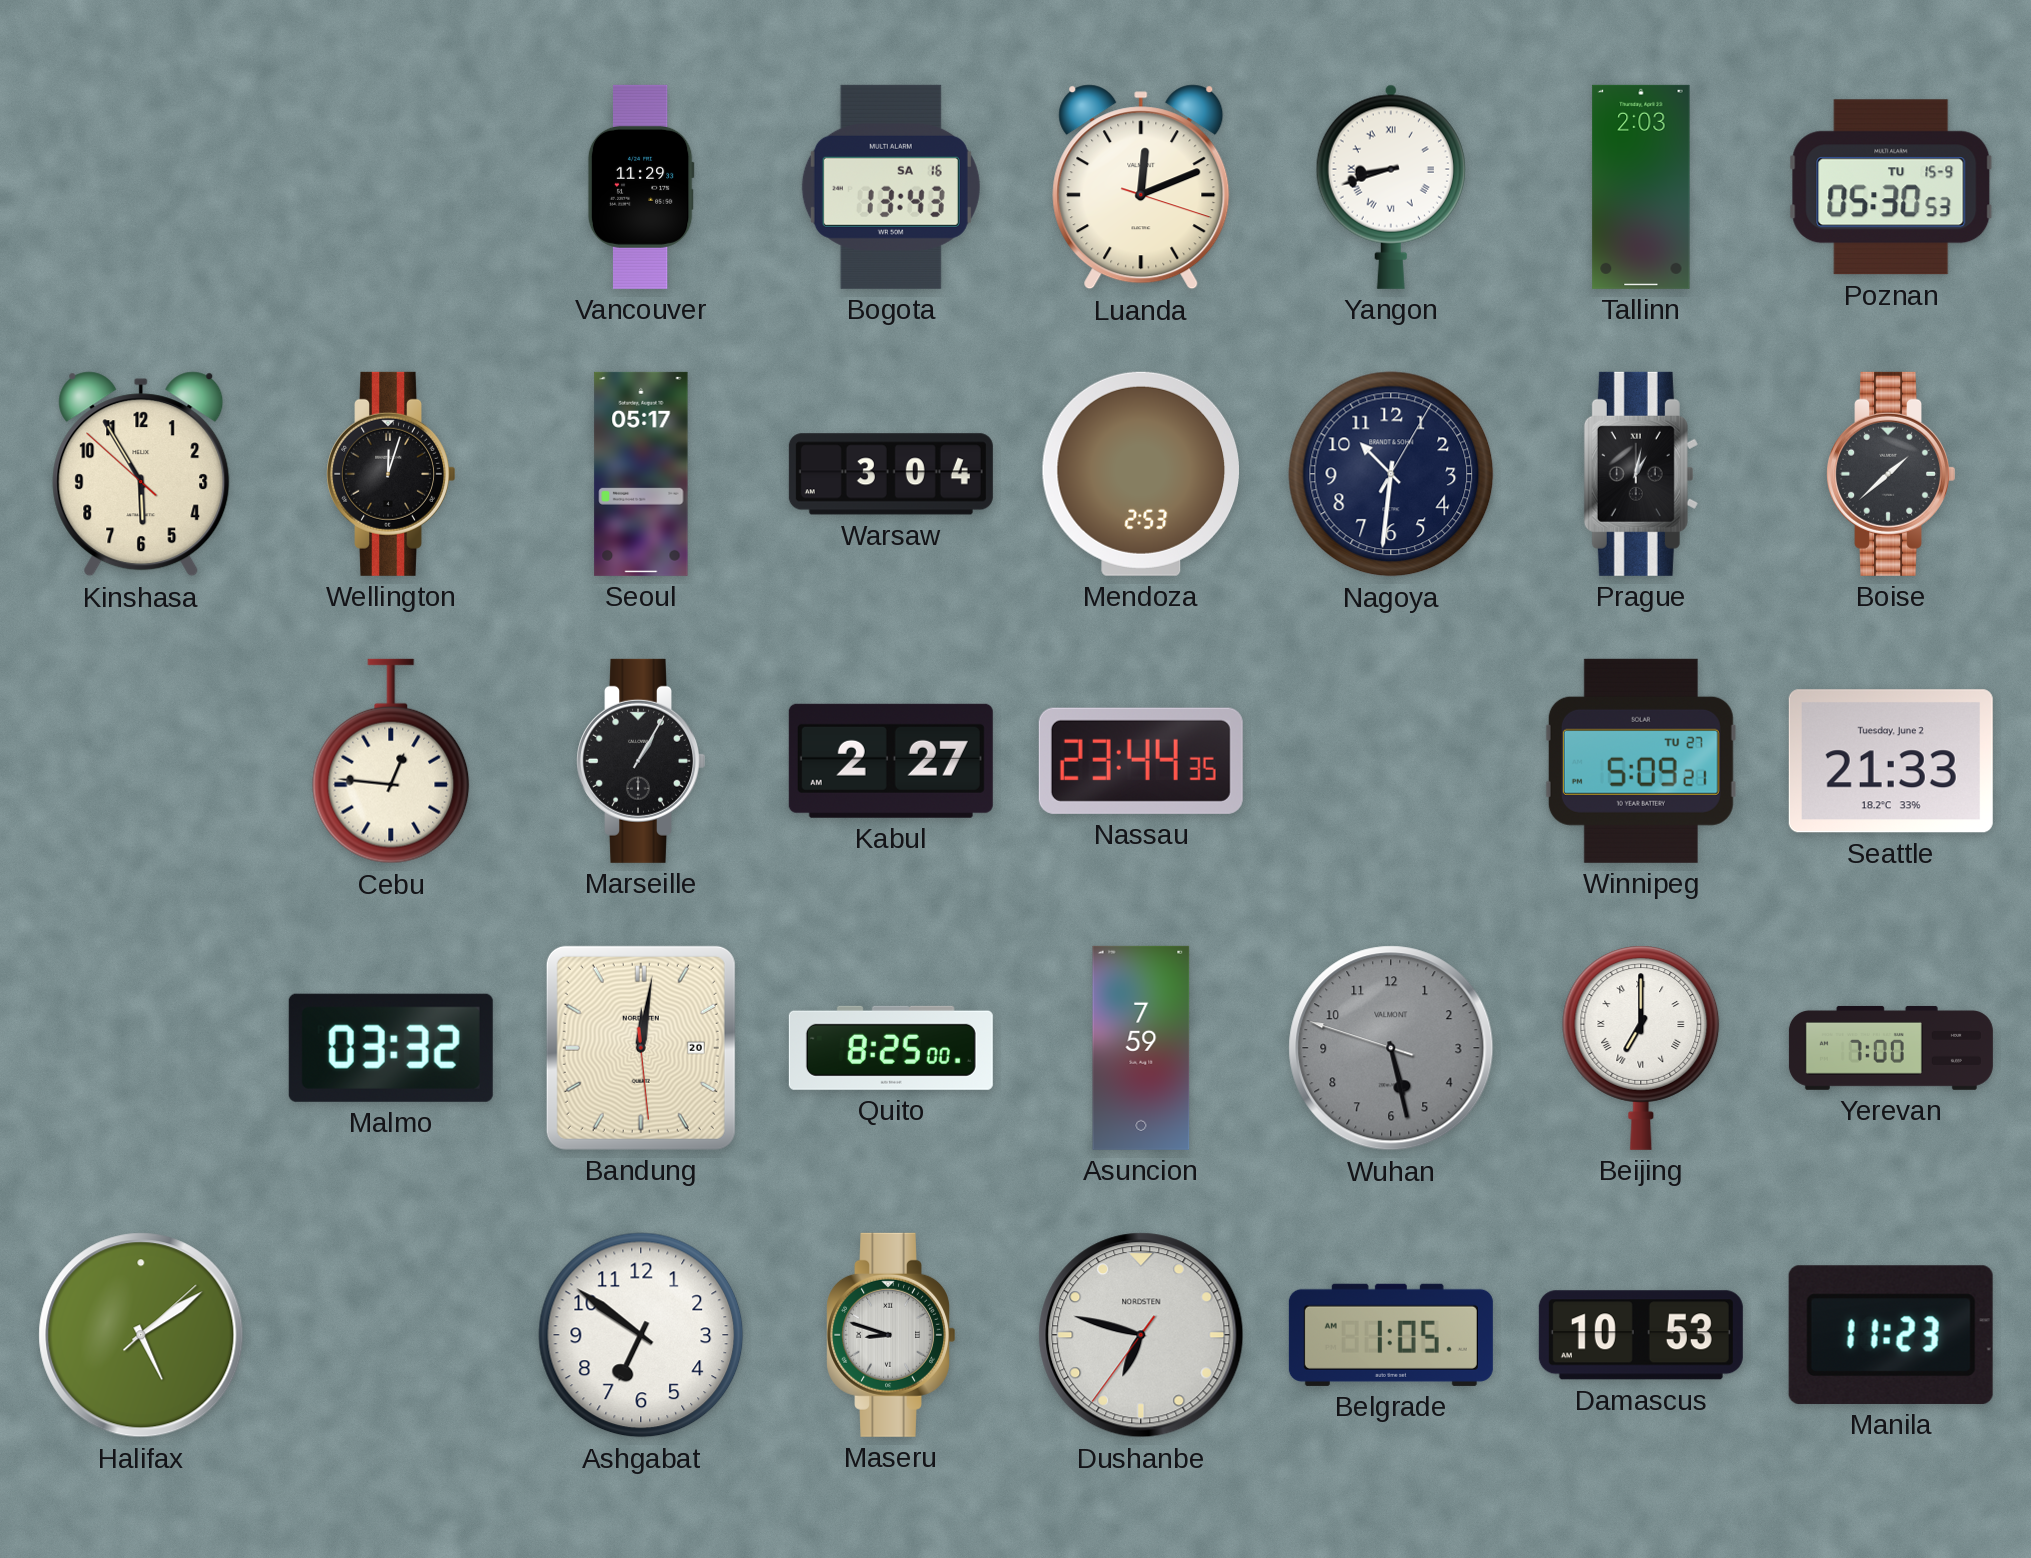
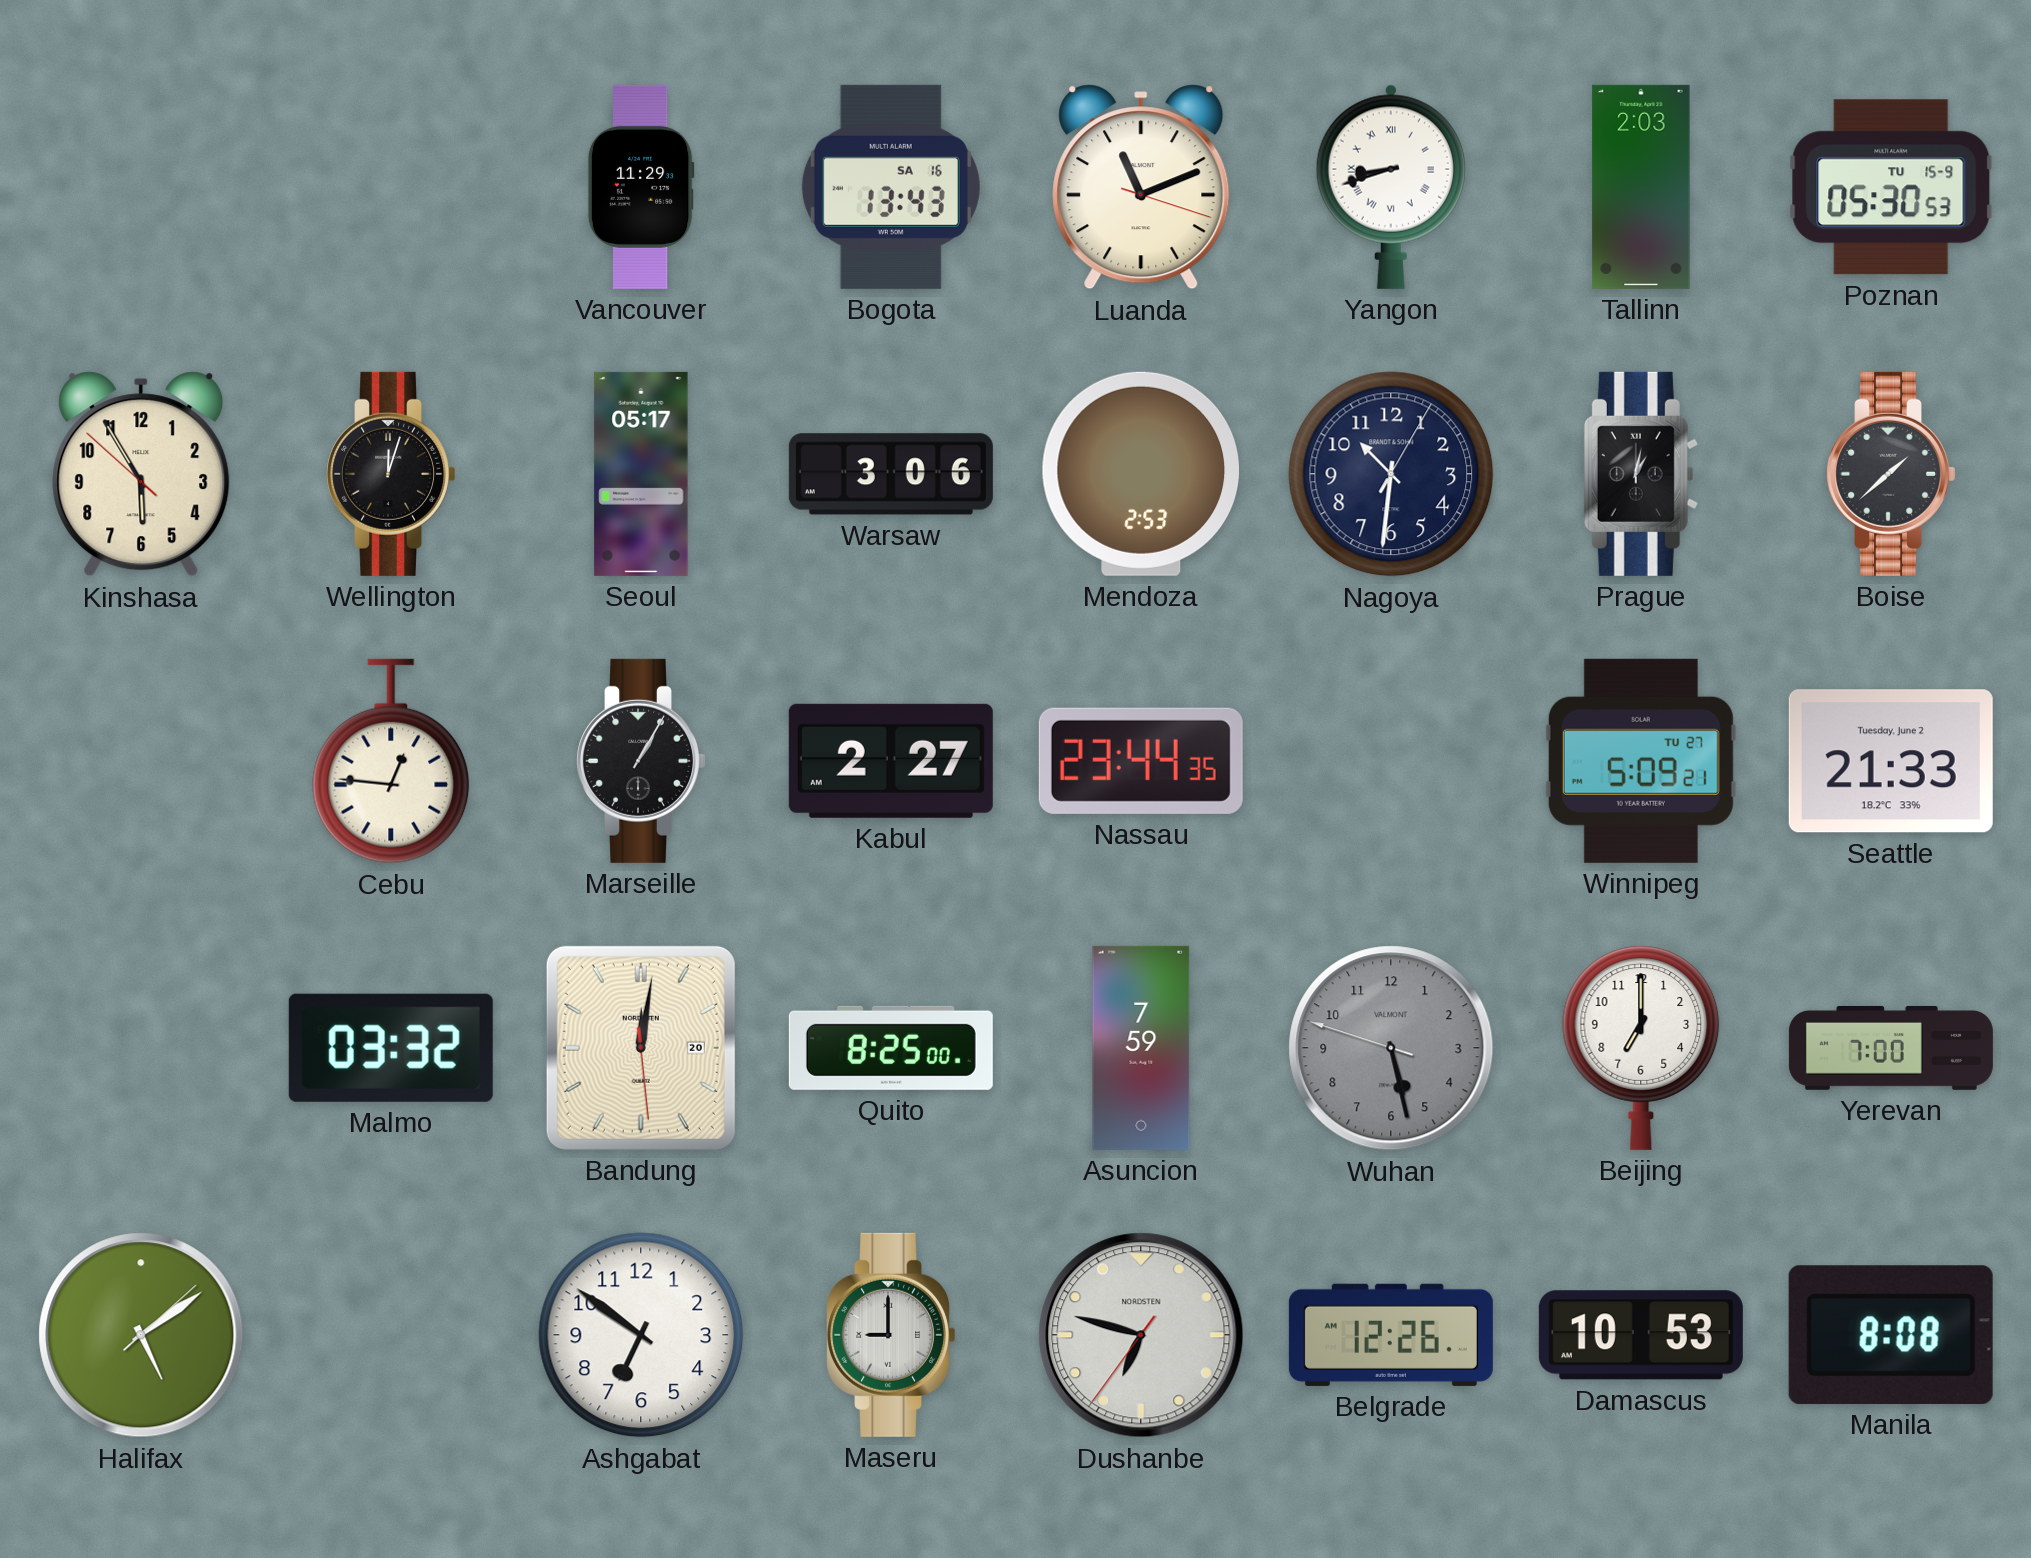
Luanda: 12:11 -> 11:11
Warsaw: 3:04 -> 3:06
Beijing numerals: Roman -> Arabic
Maseru: 8:48 -> 9:00
Belgrade: 1:05 -> 12:26
Manila: 11:23 -> 8:08
